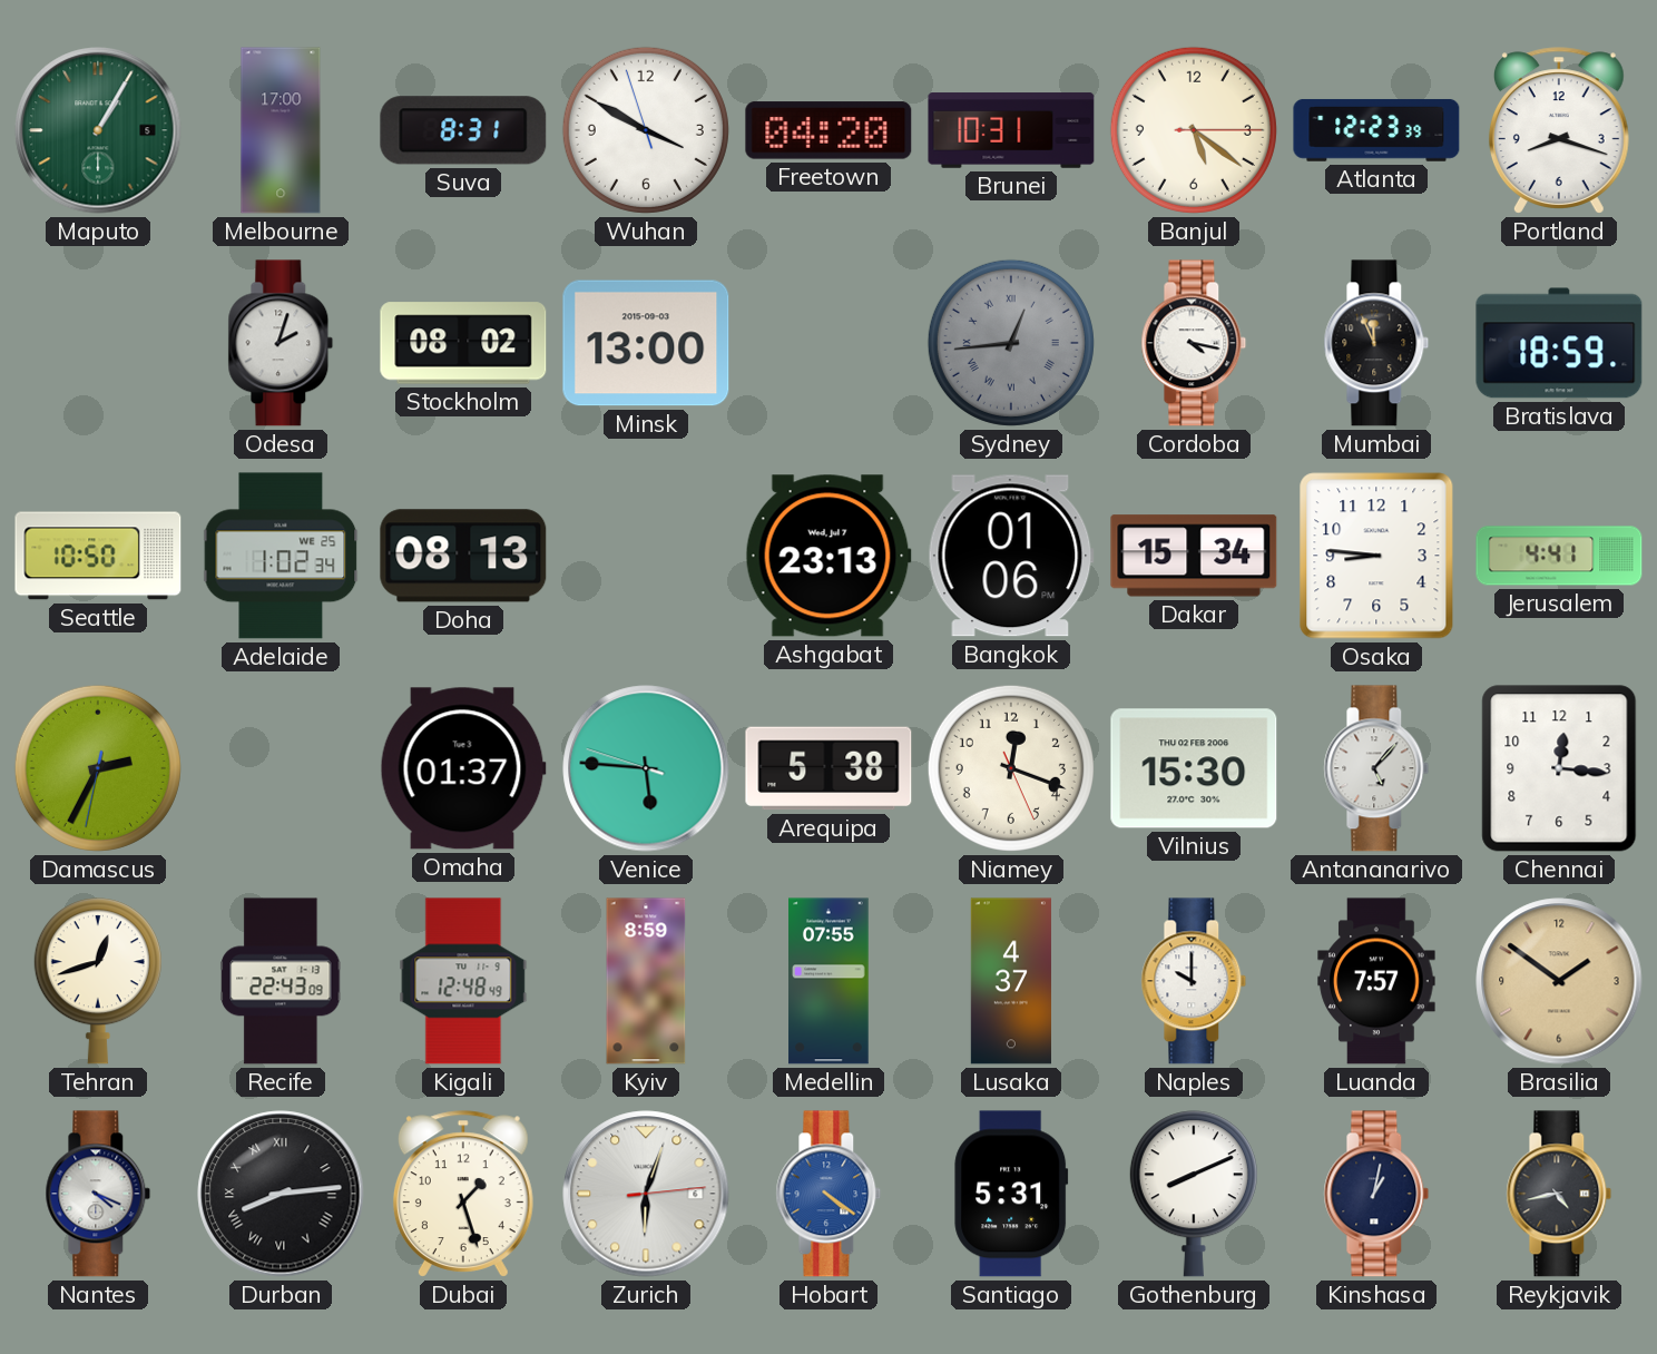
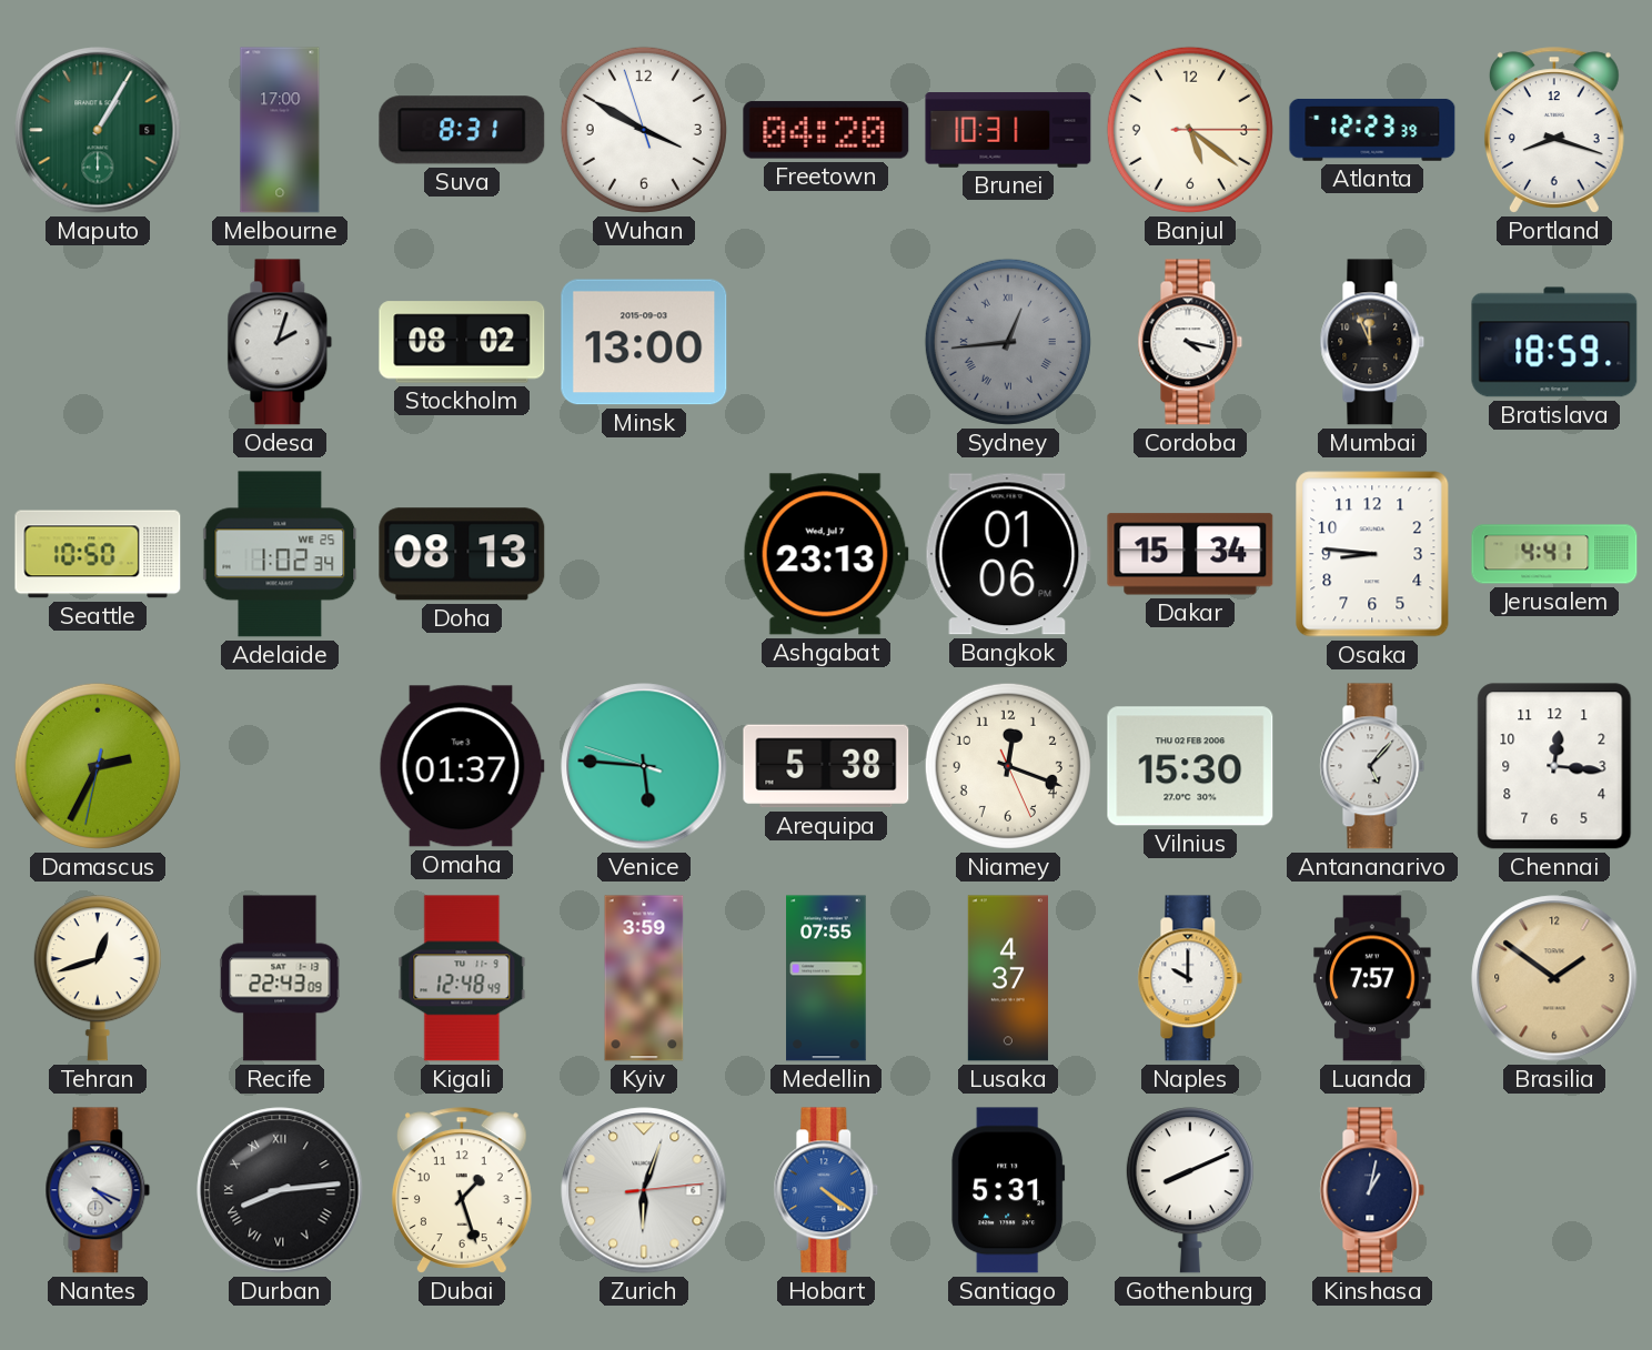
Kyiv: 8:59 -> 3:59
Reykjavik: 4:43 -> none
